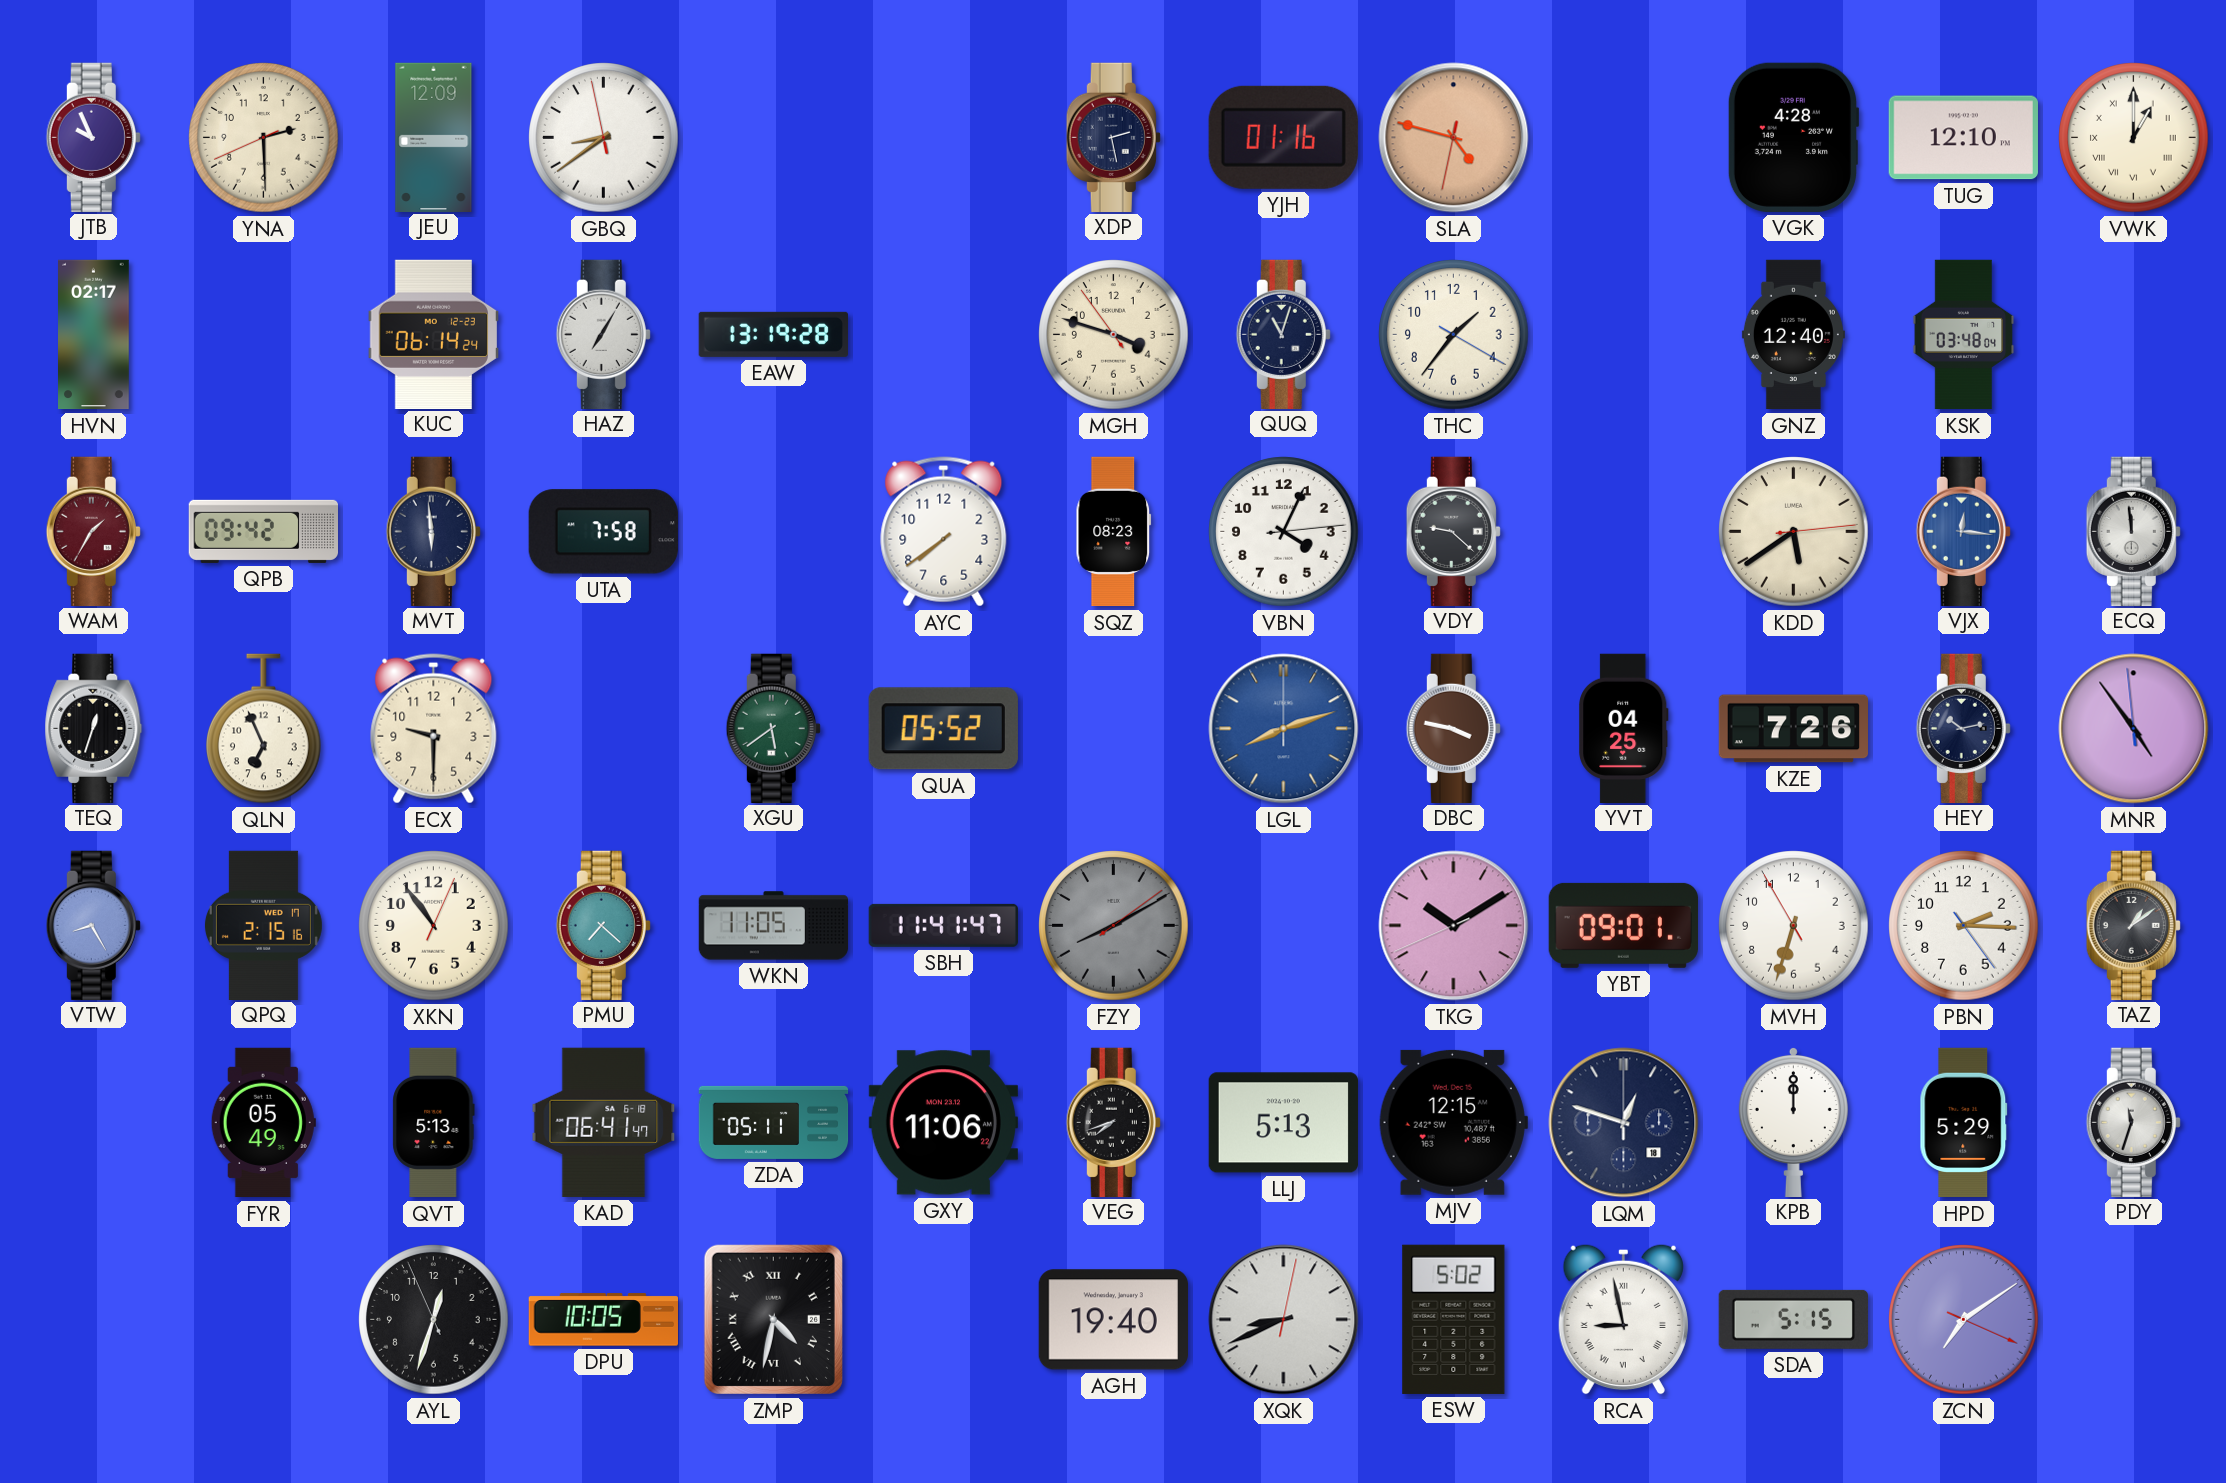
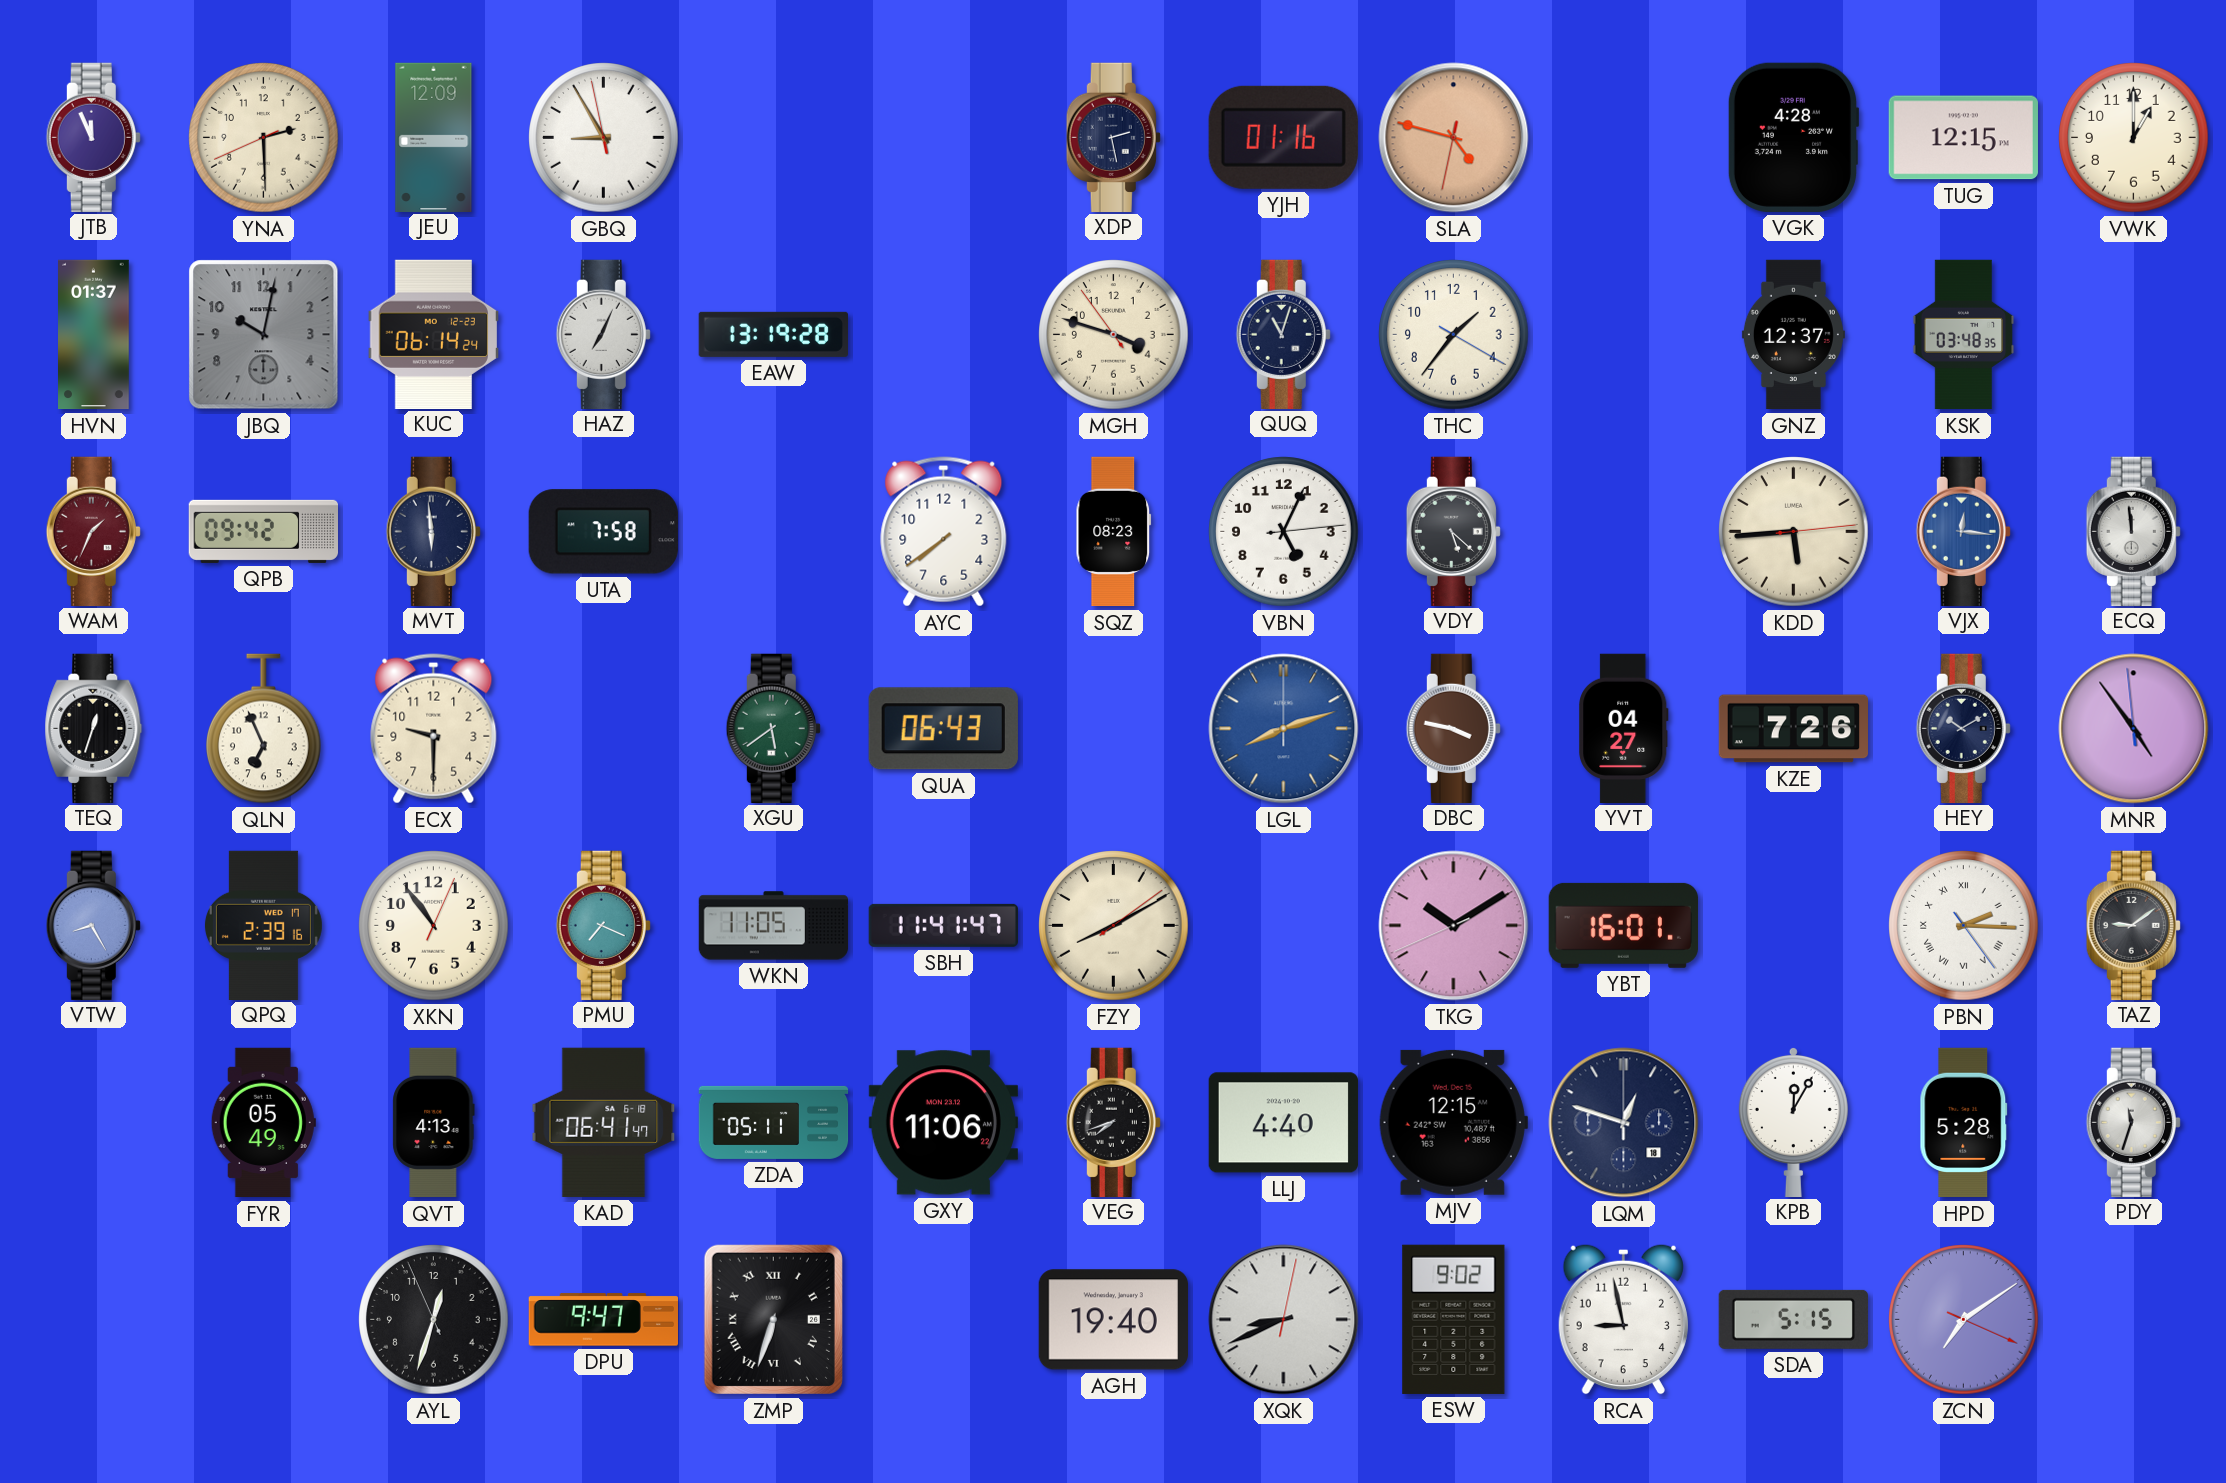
JTB: 9:56 -> 11:56
GBQ: 8:38 -> 8:54
TUG: 12:10 -> 12:15
VWK numerals: Roman -> Arabic
HVN: 02:17 -> 01:37
JBQ: none -> 10:02
HAZ: 7:05 -> 7:04
GNZ: 12:40 -> 12:37
KSK: 03:48:04 -> 03:48:35
WAM: 1:35 -> 1:34
VBN: 4:04 -> 5:04
VDY: 9:22 -> 5:22
KDD: 5:39 -> 5:44
QUA: 05:52 -> 06:43
YVT: 04:25 -> 04:27
HEY: 10:13 -> 10:10
QPQ: 2:15 -> 2:39
PMU: 7:22 -> 7:19
FZY dial: grey -> cream
YBT: 09:01 -> 16:01
MVH: 6:32 -> none
PBN numerals: Arabic -> Roman
TAZ: 1:09 -> 9:09
QVT: 5:13 -> 4:13
LLJ: 5:13 -> 4:40
KPB: 12:00 -> 12:05
HPD: 5:29 -> 5:28
DPU: 10:05 -> 9:47
ZMP: 4:32 -> 6:33
ESW: 5:02 -> 9:02
RCA numerals: Roman -> Arabic
